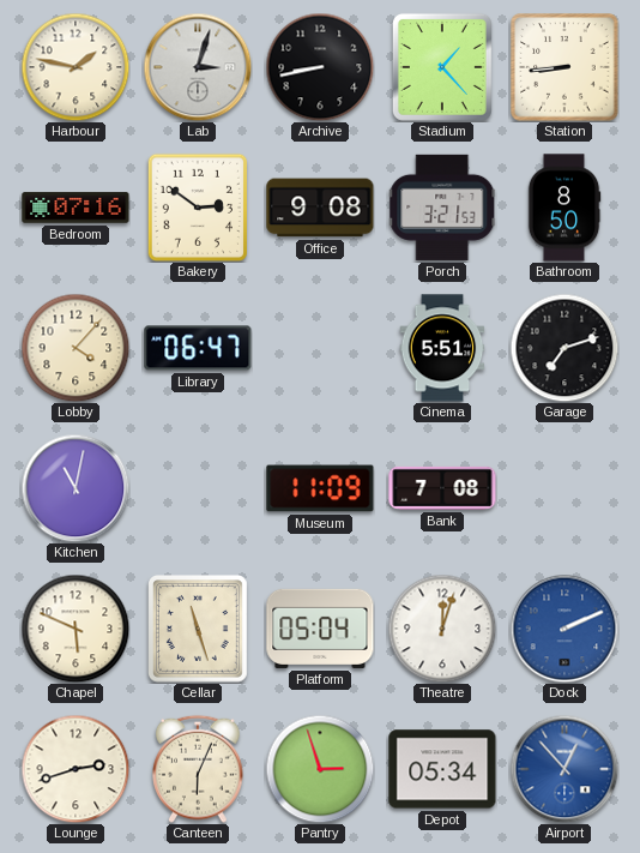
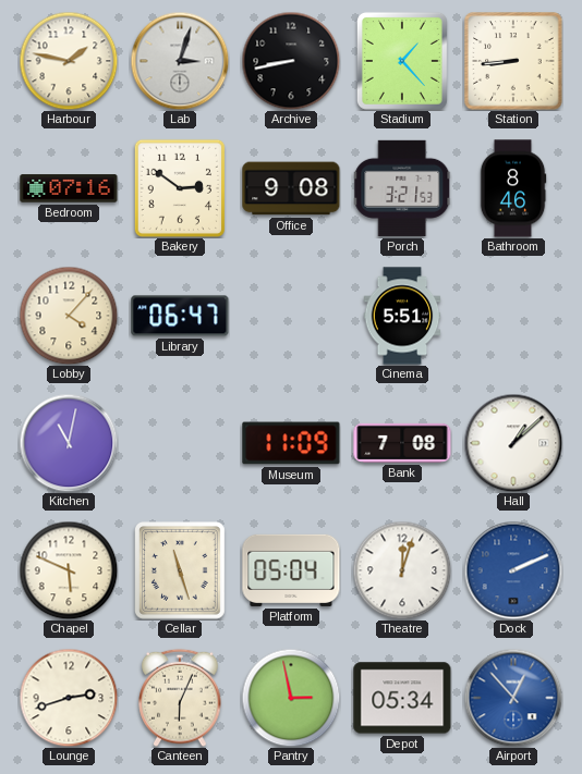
Bathroom: 8:50 -> 8:46
Garage: 7:12 -> none
Hall: none -> 1:08
Pantry: 2:57 -> 2:58
